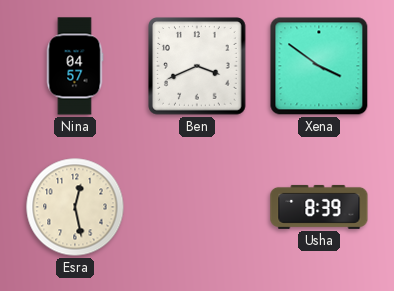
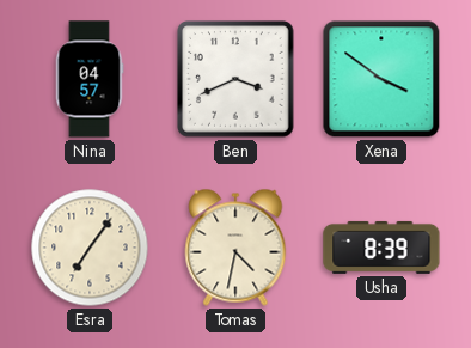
Esra: 12:28 -> 7:06
Tomas: none -> 4:32
